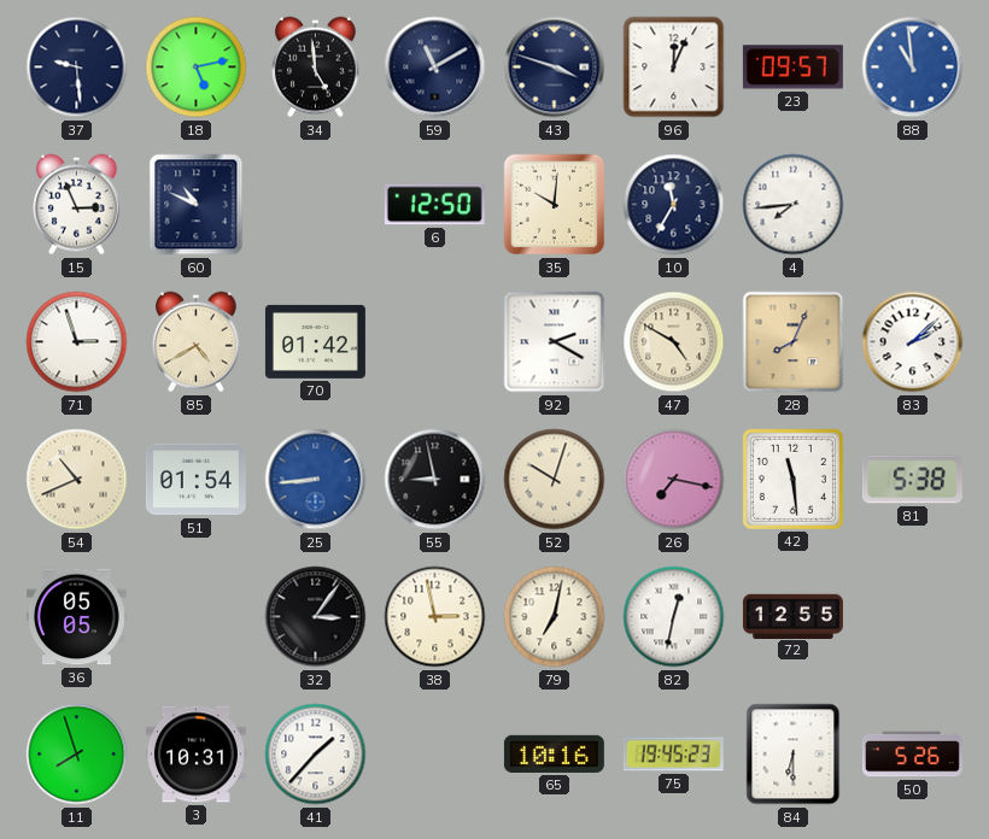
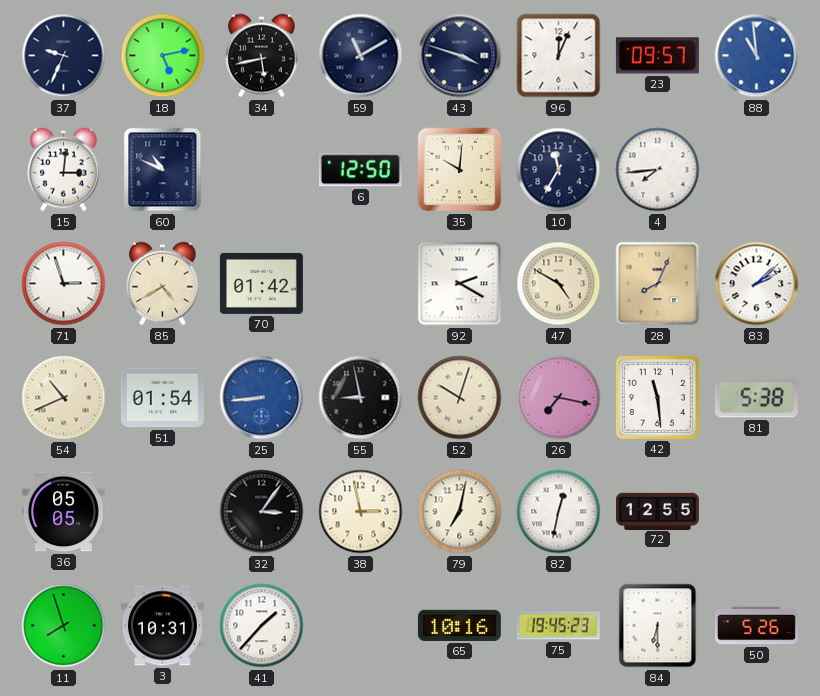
37: 9:29 -> 9:34
34: 4:59 -> 5:43
15: 2:56 -> 3:01
